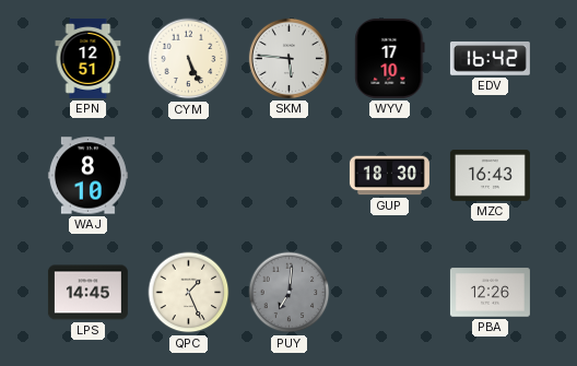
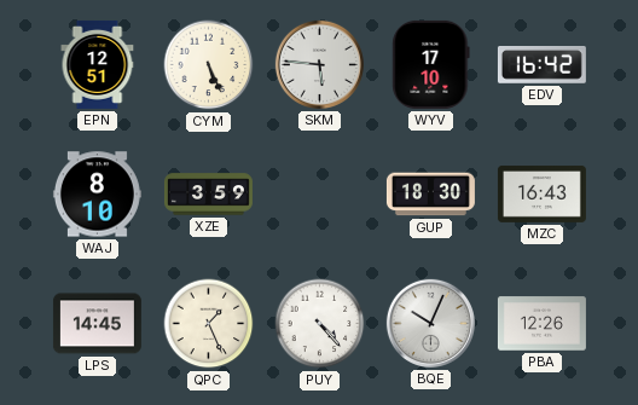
XZE: none -> 3:59
PUY: 7:01 -> 4:23
PUY dial: grey -> white
BQE: none -> 10:04
